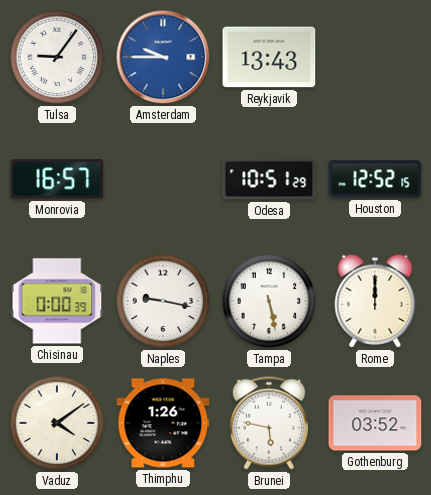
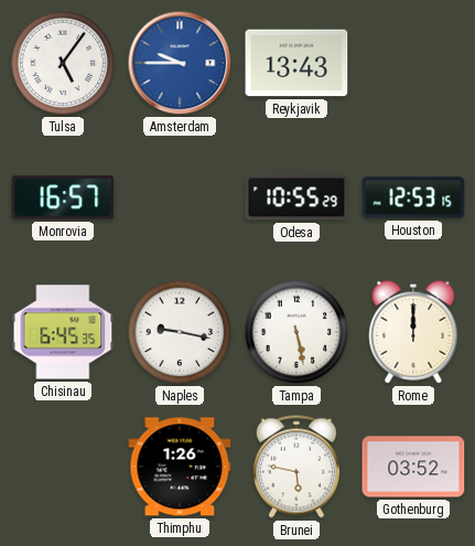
Tulsa: 9:06 -> 5:06
Odesa: 10:51 -> 10:55
Houston: 12:52 -> 12:53
Chisinau: 0:00 -> 6:45
Vaduz: 4:09 -> none
